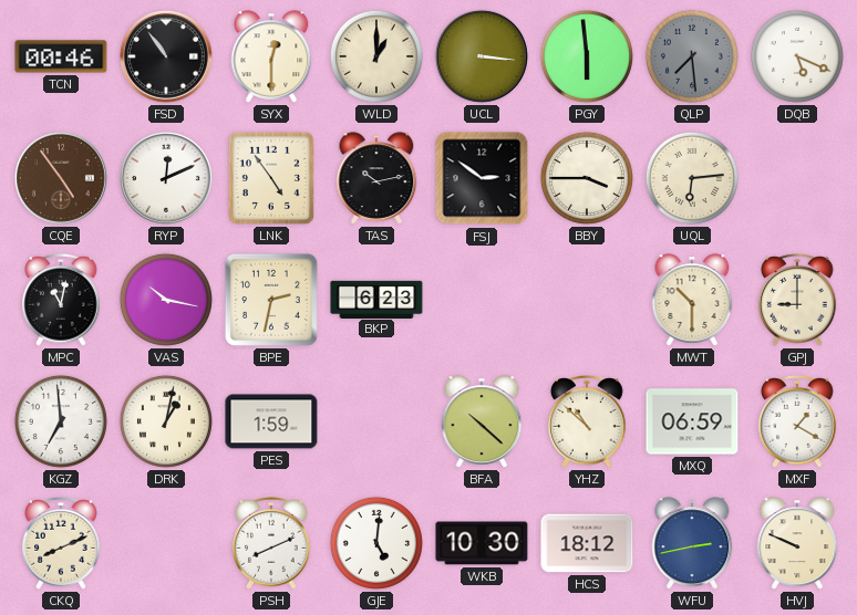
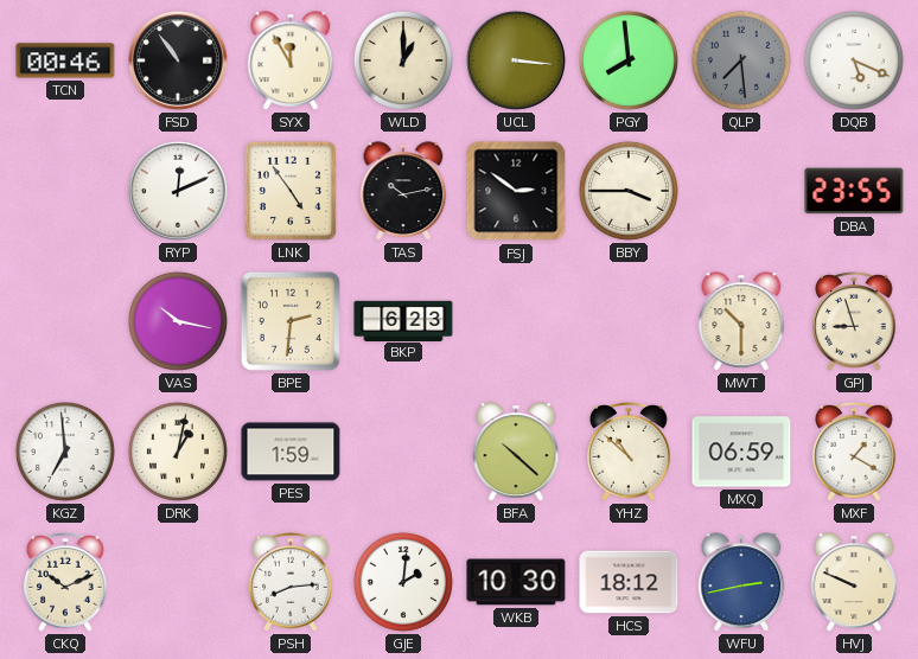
SYX: 12:30 -> 11:55
PGY: 5:59 -> 7:59
CQE: 4:54 -> none
UQL: 6:14 -> none
DBA: none -> 23:55
MPC: 11:02 -> none
BPE: 2:32 -> 2:31
GPJ: 9:00 -> 8:57
CKQ: 8:11 -> 10:11
PSH: 8:11 -> 8:14
GJE: 5:01 -> 2:01
